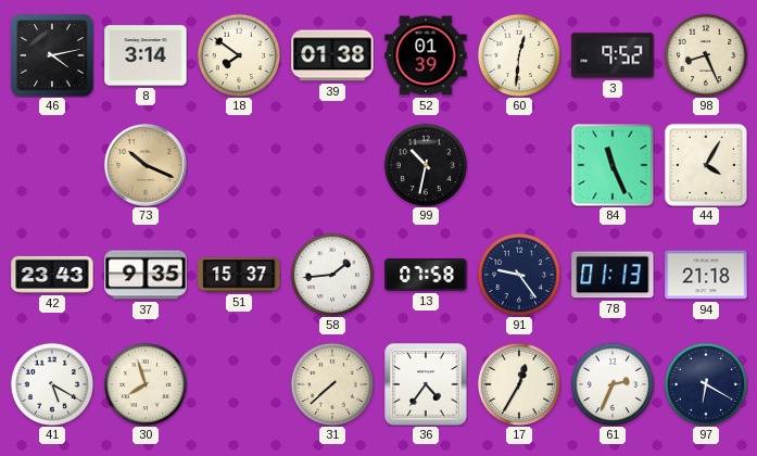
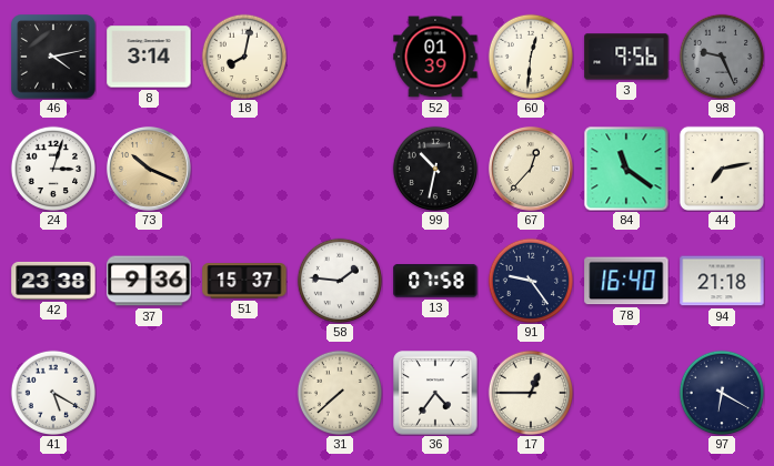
18: 7:51 -> 8:02
39: 01:38 -> none
3: 9:52 -> 9:56
98: 8:26 -> 9:26
98 dial: cream -> grey
24: none -> 3:03
67: none -> 12:37
84: 11:26 -> 11:21
44: 4:05 -> 7:13
42: 23:43 -> 23:38
37: 9:35 -> 9:36
58: 1:44 -> 1:46
78: 01:13 -> 16:40
30: 7:57 -> none
17: 12:35 -> 12:45
61: 2:34 -> none
